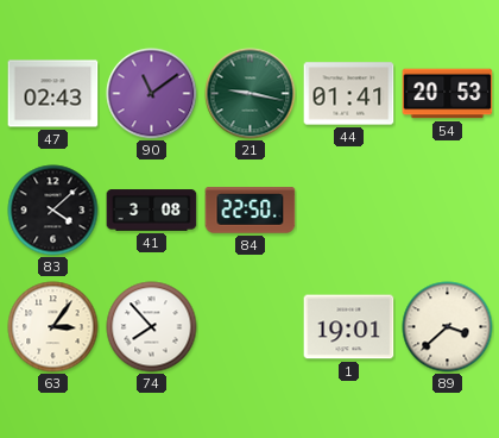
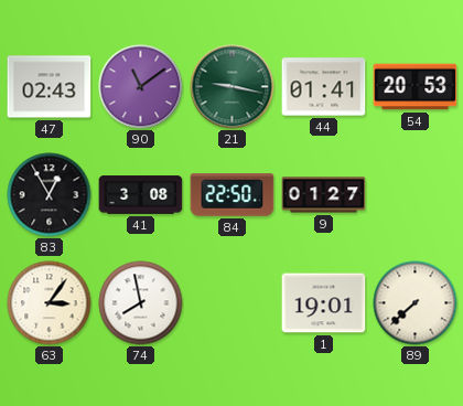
83: 4:08 -> 12:55
9: none -> 01:27
74: 7:53 -> 7:58
89: 3:38 -> 7:38
